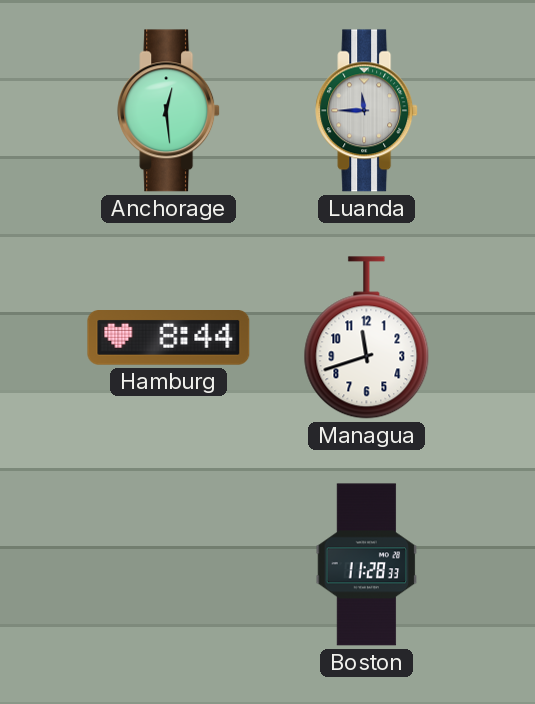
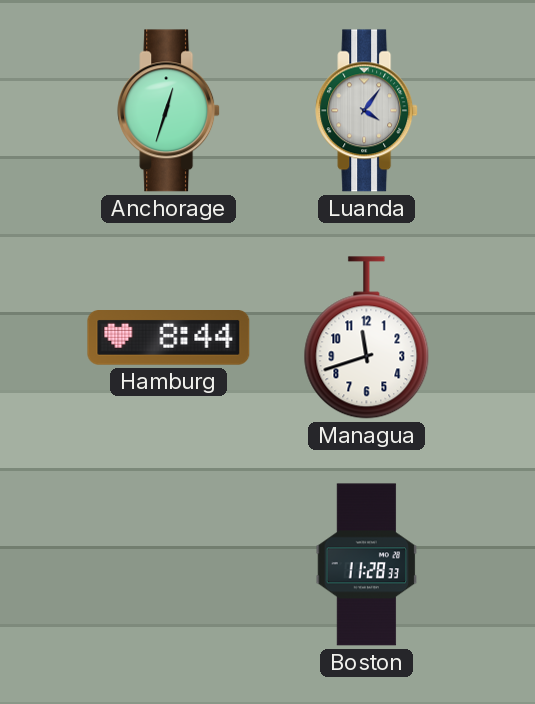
Anchorage: 12:29 -> 12:33
Luanda: 11:45 -> 4:06
